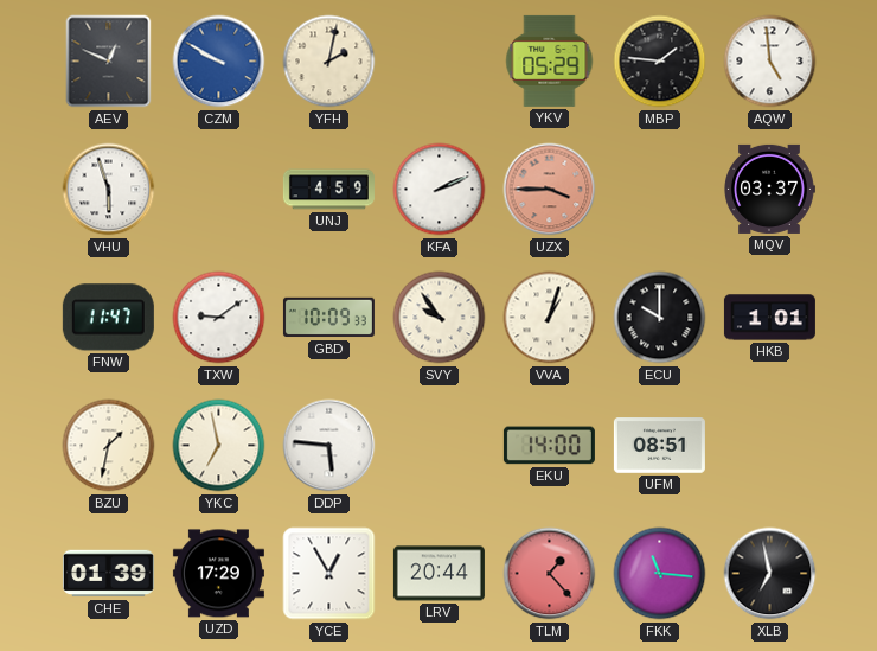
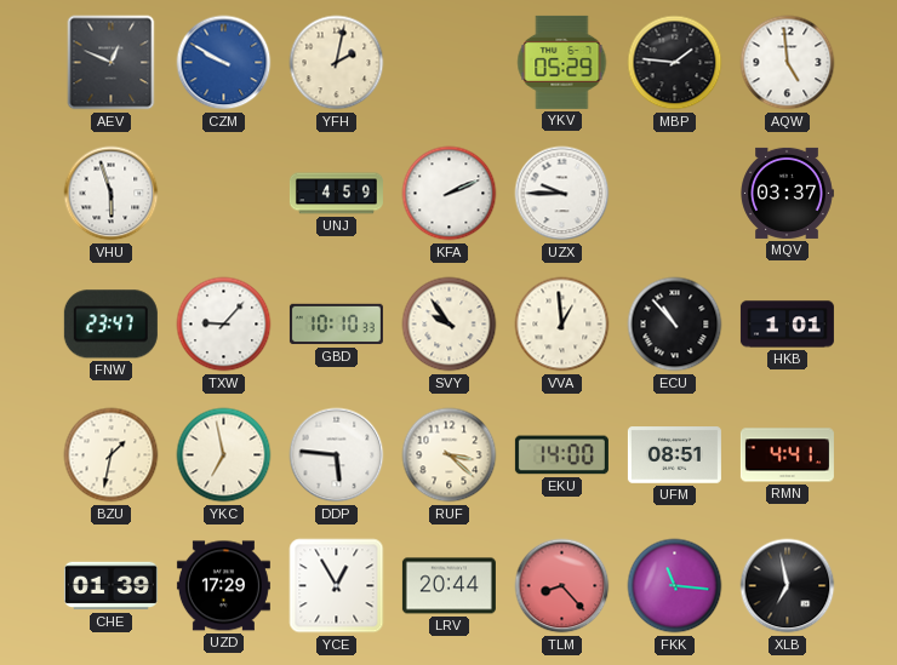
UZX: 3:45 -> 9:45
UZX dial: salmon -> white
FNW: 11:47 -> 23:47
TXW: 9:09 -> 9:07
GBD: 10:09 -> 10:10
VVA: 1:03 -> 12:59
ECU: 10:00 -> 10:53
RUF: none -> 3:22
RMN: none -> 4:41
TLM: 1:23 -> 8:23
